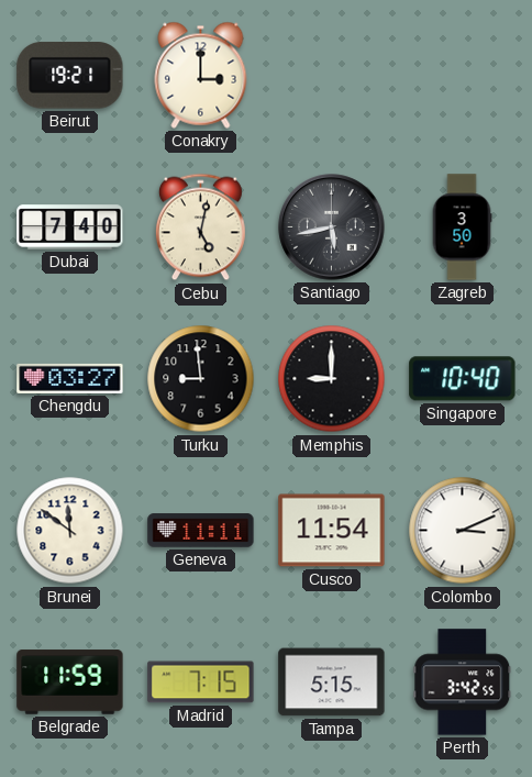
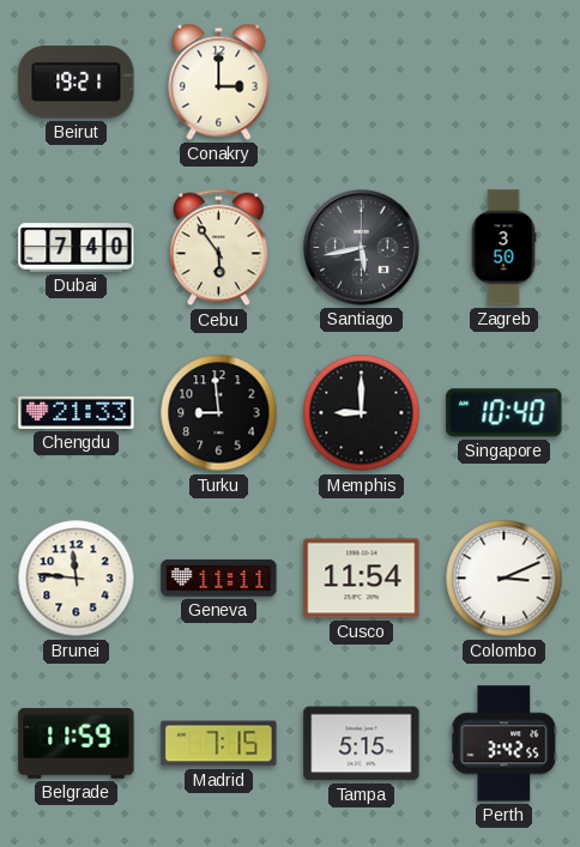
Cebu: 5:02 -> 5:54
Chengdu: 03:27 -> 21:33
Brunei: 11:51 -> 11:46
